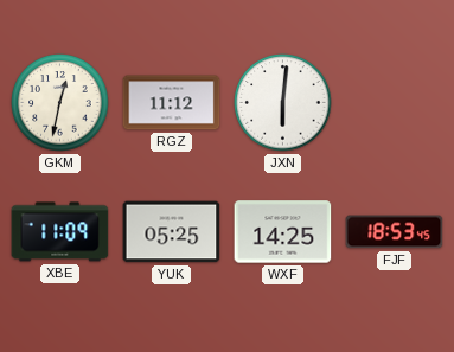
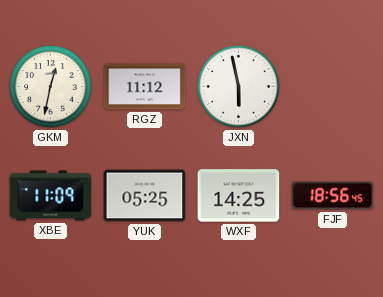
JXN: 6:01 -> 5:58
FJF: 18:53 -> 18:56
